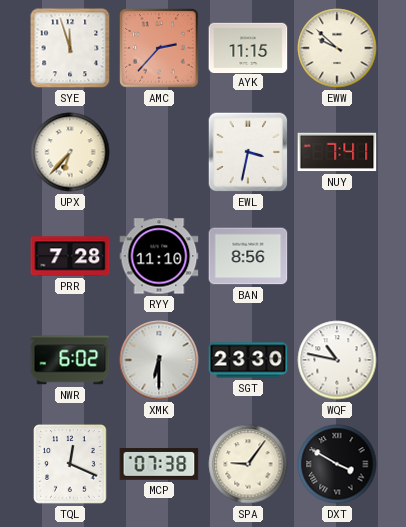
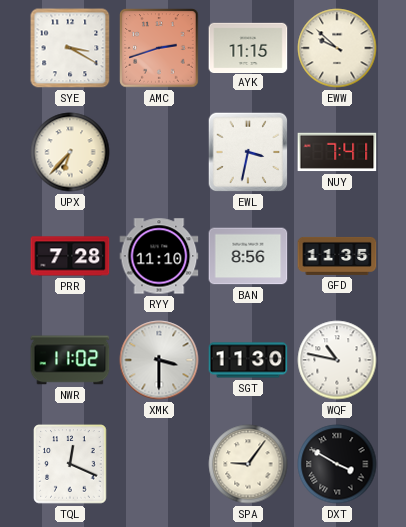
SYE: 11:57 -> 3:20
AMC: 2:37 -> 2:42
GFD: none -> 11:35
NWR: 6:02 -> 11:02
XMK: 6:30 -> 3:30
SGT: 23:30 -> 11:30
MCP: 07:38 -> none
